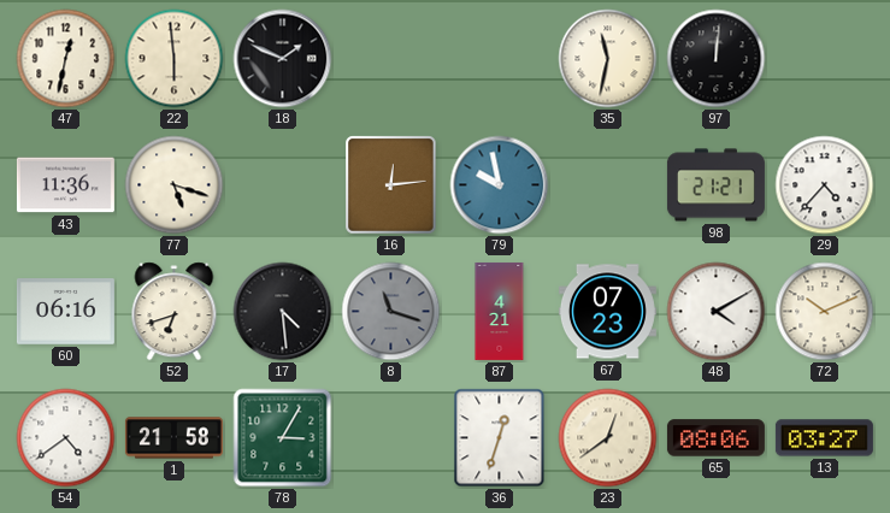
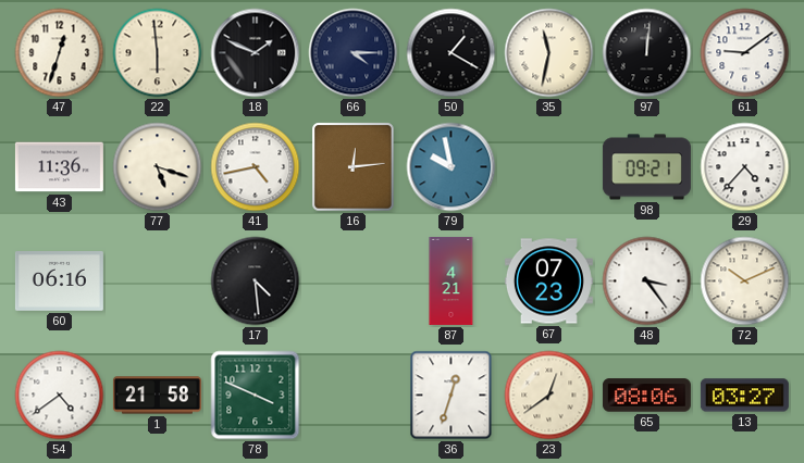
47: 12:32 -> 12:33
66: none -> 4:15
50: none -> 1:20
61: none -> 9:09
41: none -> 4:43
98: 21:21 -> 09:21
52: 6:42 -> none
8: 11:18 -> none
48: 4:10 -> 3:24
78: 3:05 -> 3:49
